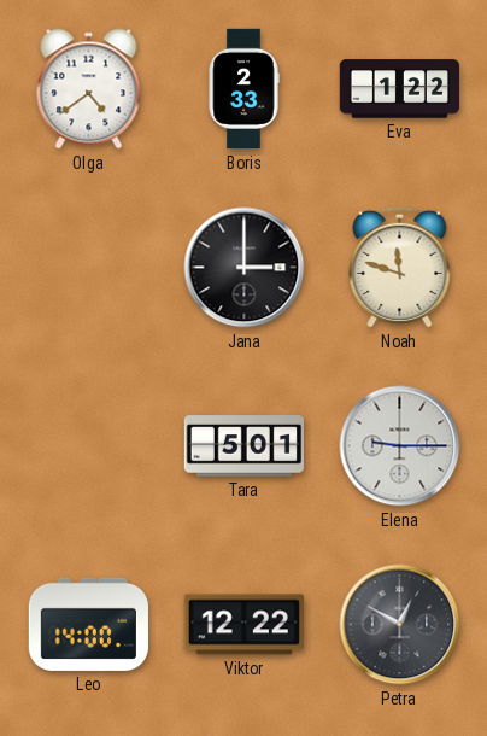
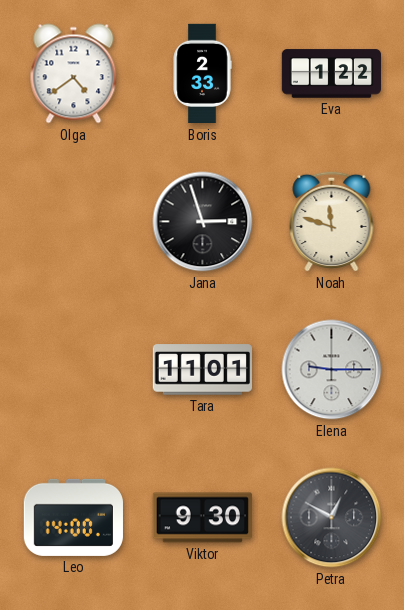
Jana: 3:00 -> 2:57
Tara: 5:01 -> 11:01
Viktor: 12:22 -> 9:30
